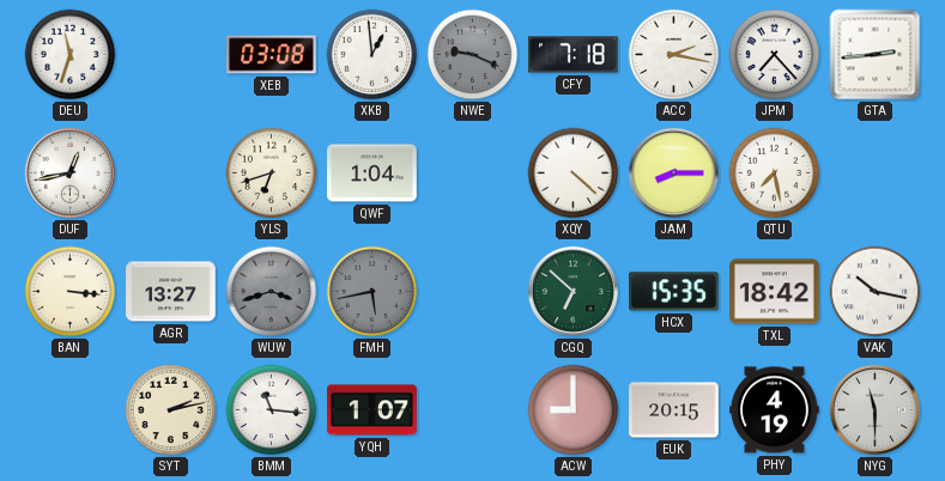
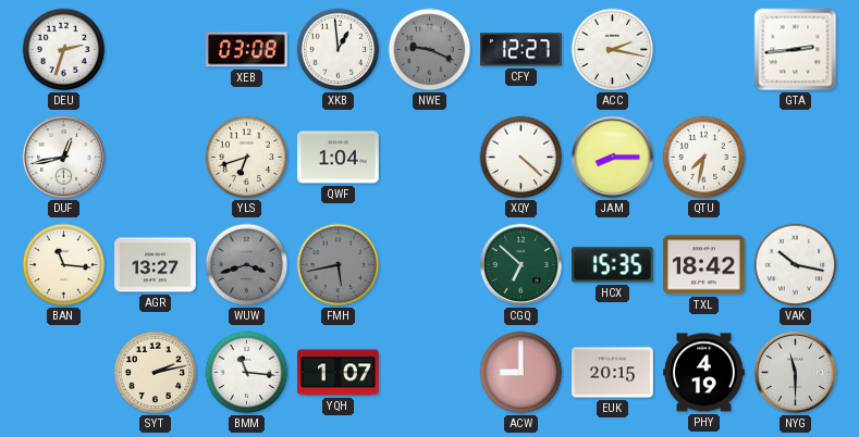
DEU: 11:33 -> 2:33
CFY: 7:18 -> 12:27
JPM: 7:23 -> none
QTU: 7:28 -> 7:32
BAN: 3:16 -> 11:16
